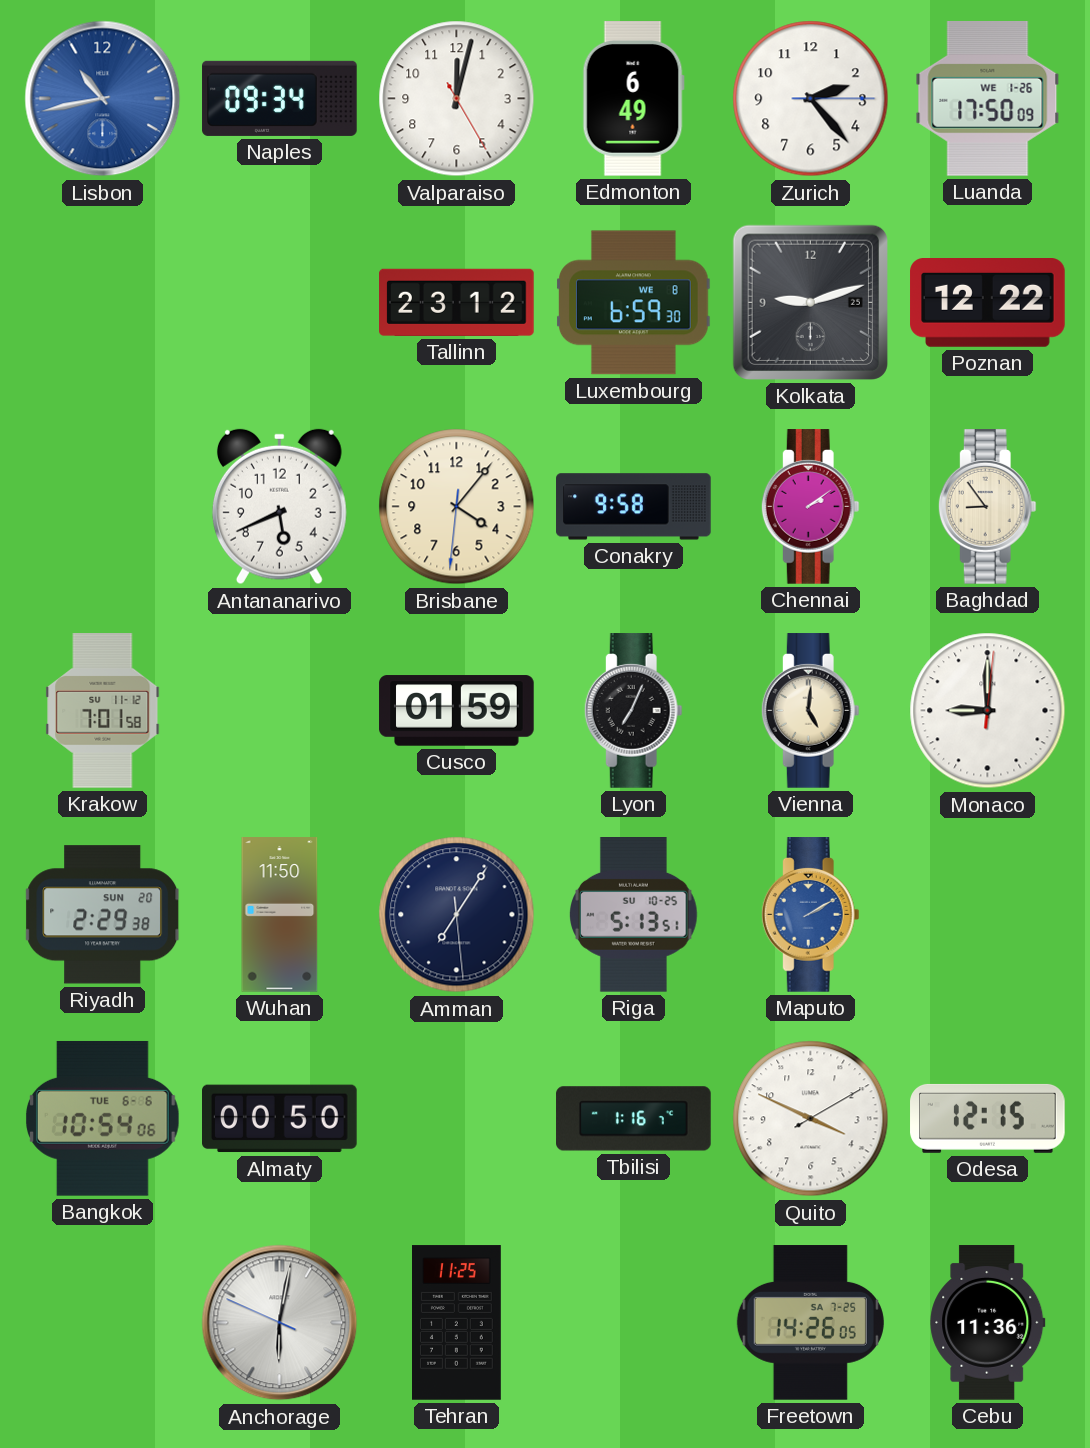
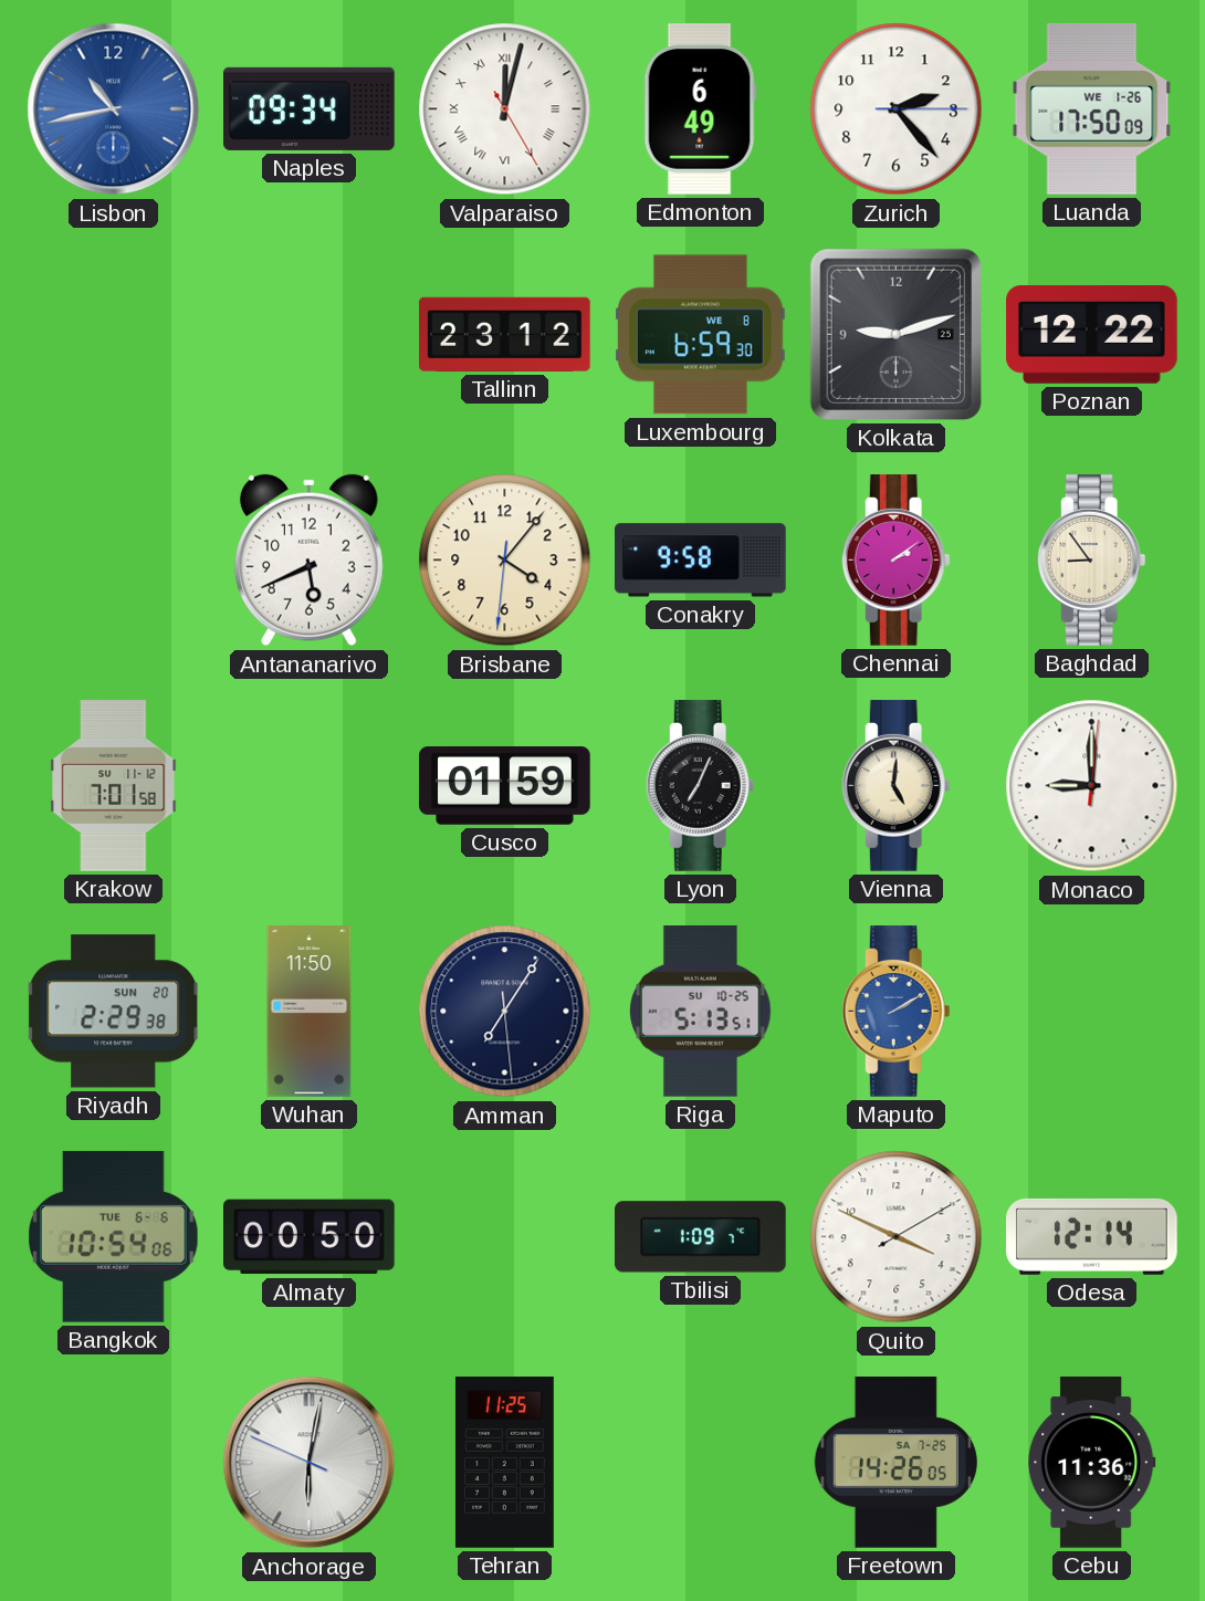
Valparaiso numerals: Arabic -> Roman
Tbilisi: 1:16 -> 1:09
Odesa: 12:15 -> 12:14
